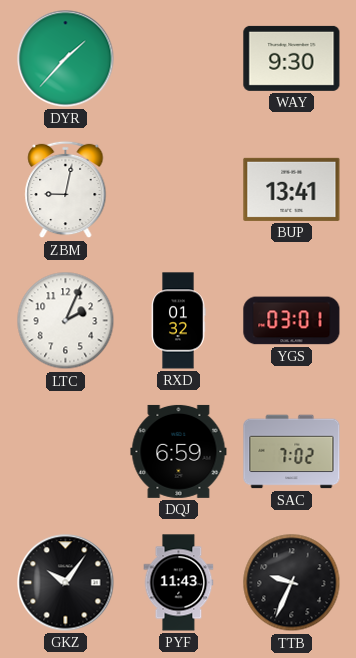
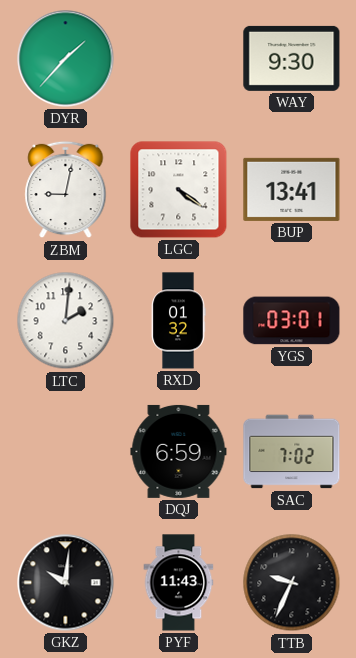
LGC: none -> 4:21
LTC: 2:04 -> 2:01
GKZ: 10:06 -> 10:01
